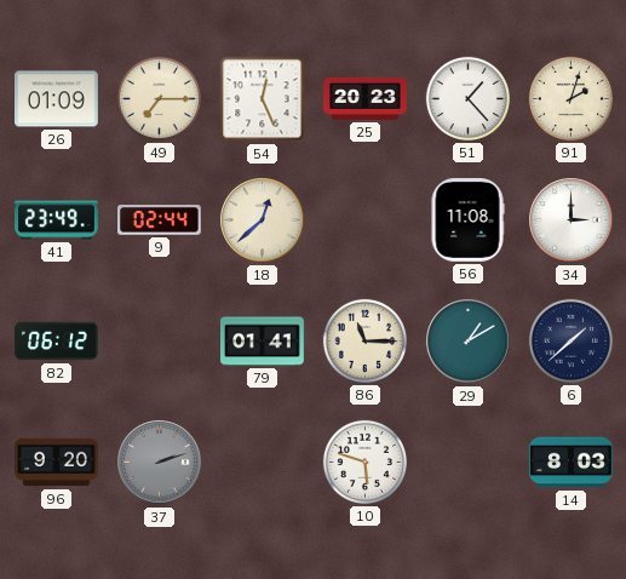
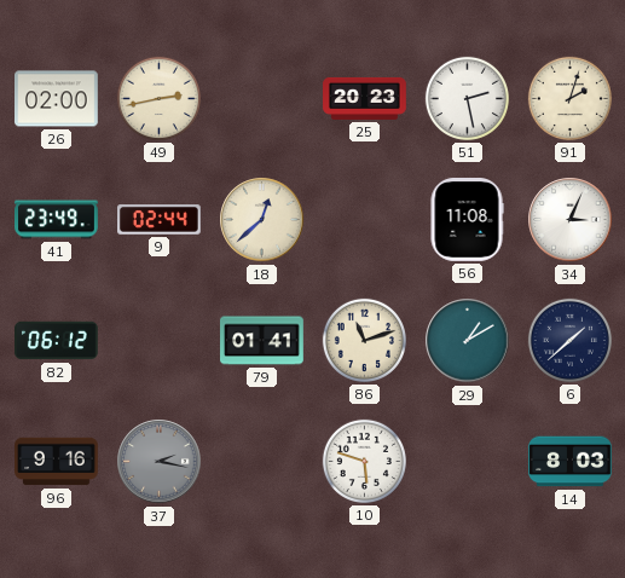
26: 01:09 -> 02:00
49: 7:15 -> 2:43
54: 12:26 -> none
51: 1:23 -> 2:28
34: 3:00 -> 3:04
86: 11:15 -> 11:12
96: 9:20 -> 9:16
37: 2:12 -> 2:17
